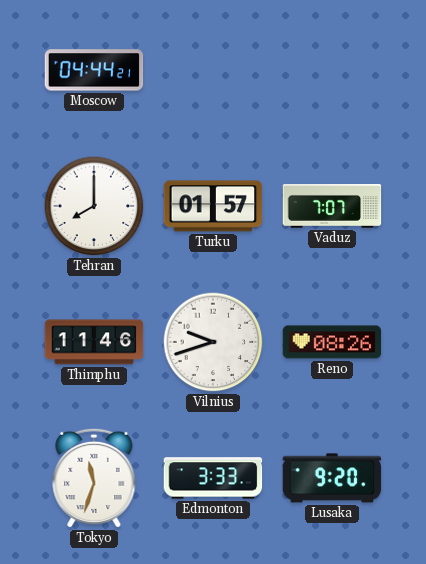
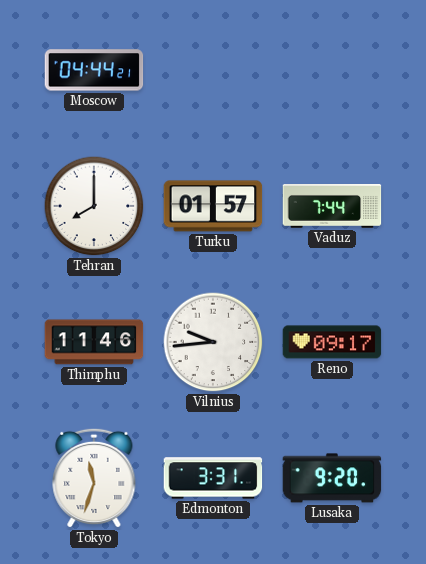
Vaduz: 7:07 -> 7:44
Vilnius: 9:42 -> 9:44
Reno: 08:26 -> 09:17
Edmonton: 3:33 -> 3:31
